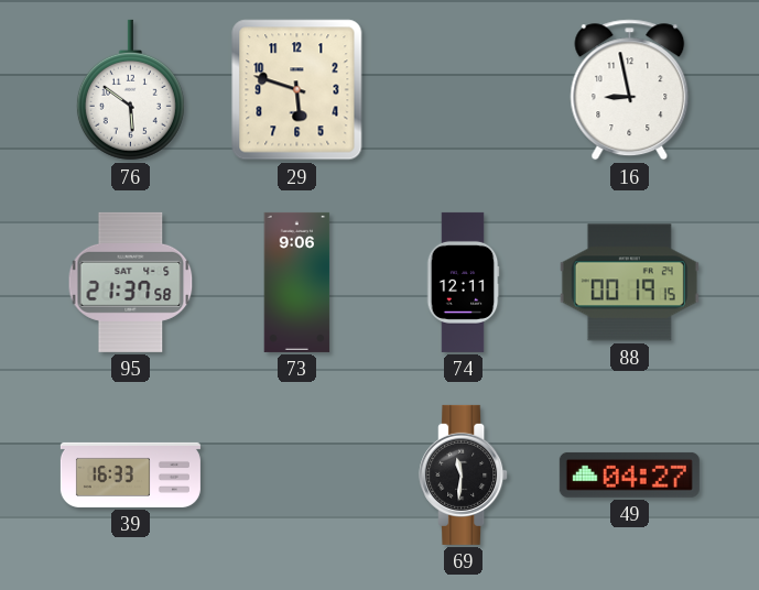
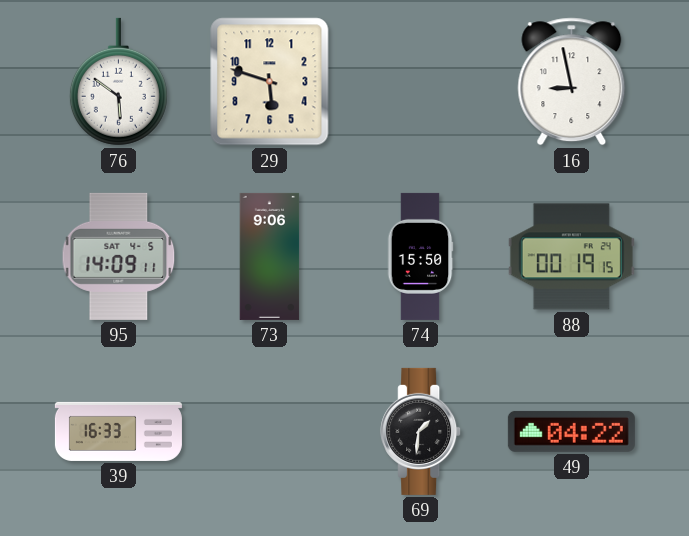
95: 21:37 -> 14:09
74: 12:11 -> 15:50
69: 11:31 -> 1:31
49: 04:27 -> 04:22
